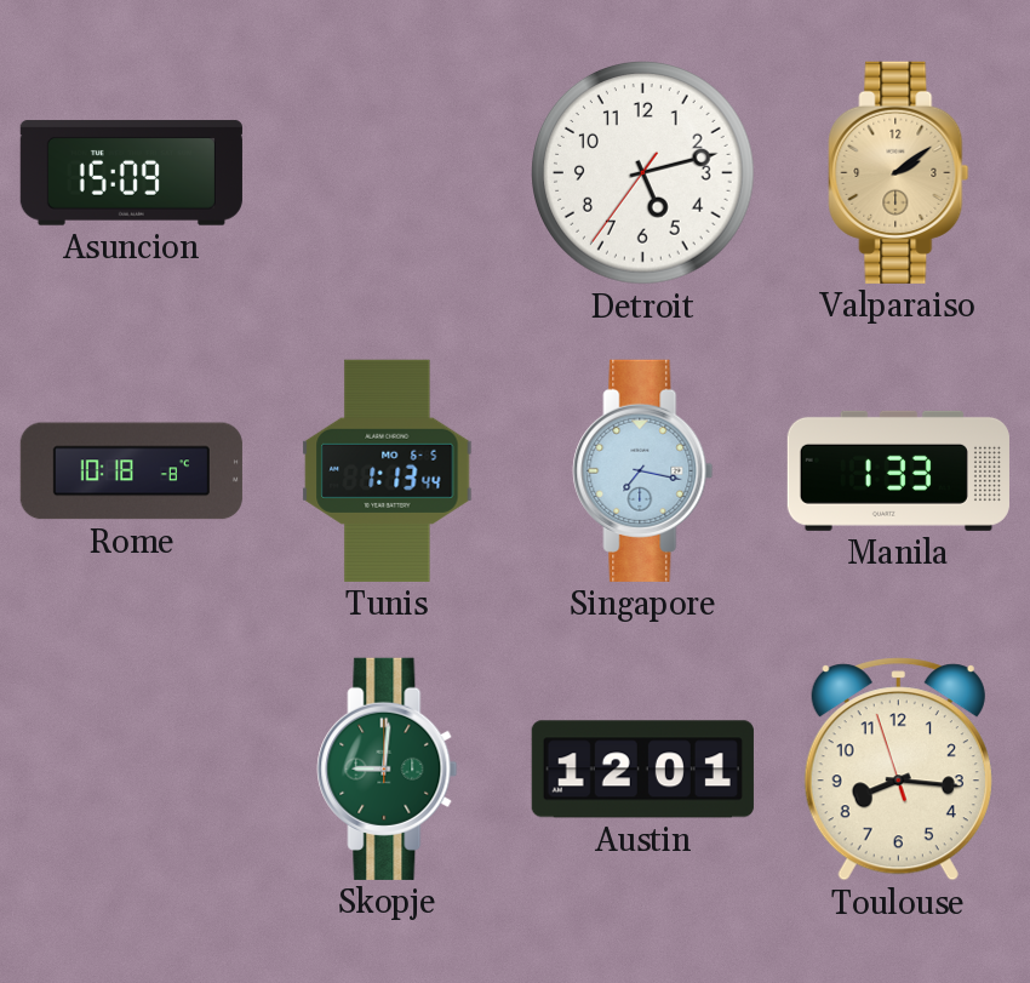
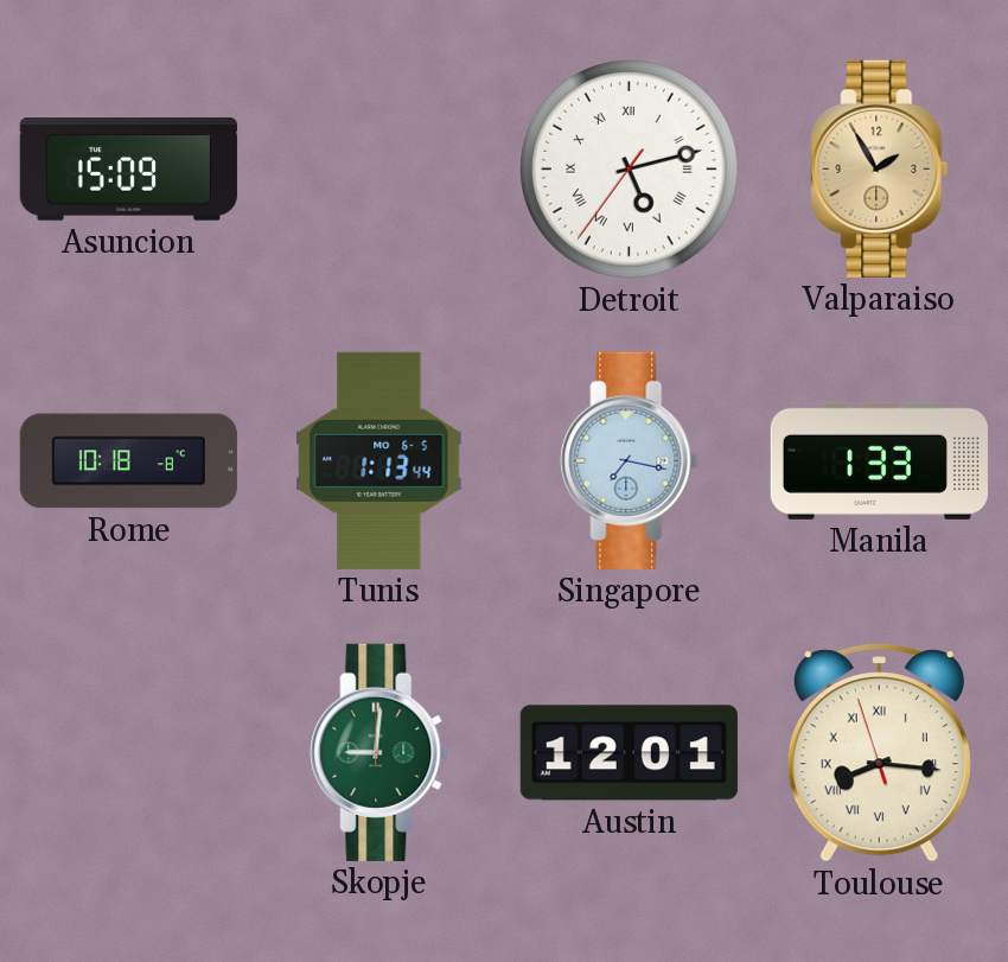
Detroit numerals: Arabic -> Roman
Valparaiso: 2:09 -> 1:55
Toulouse numerals: Arabic -> Roman
